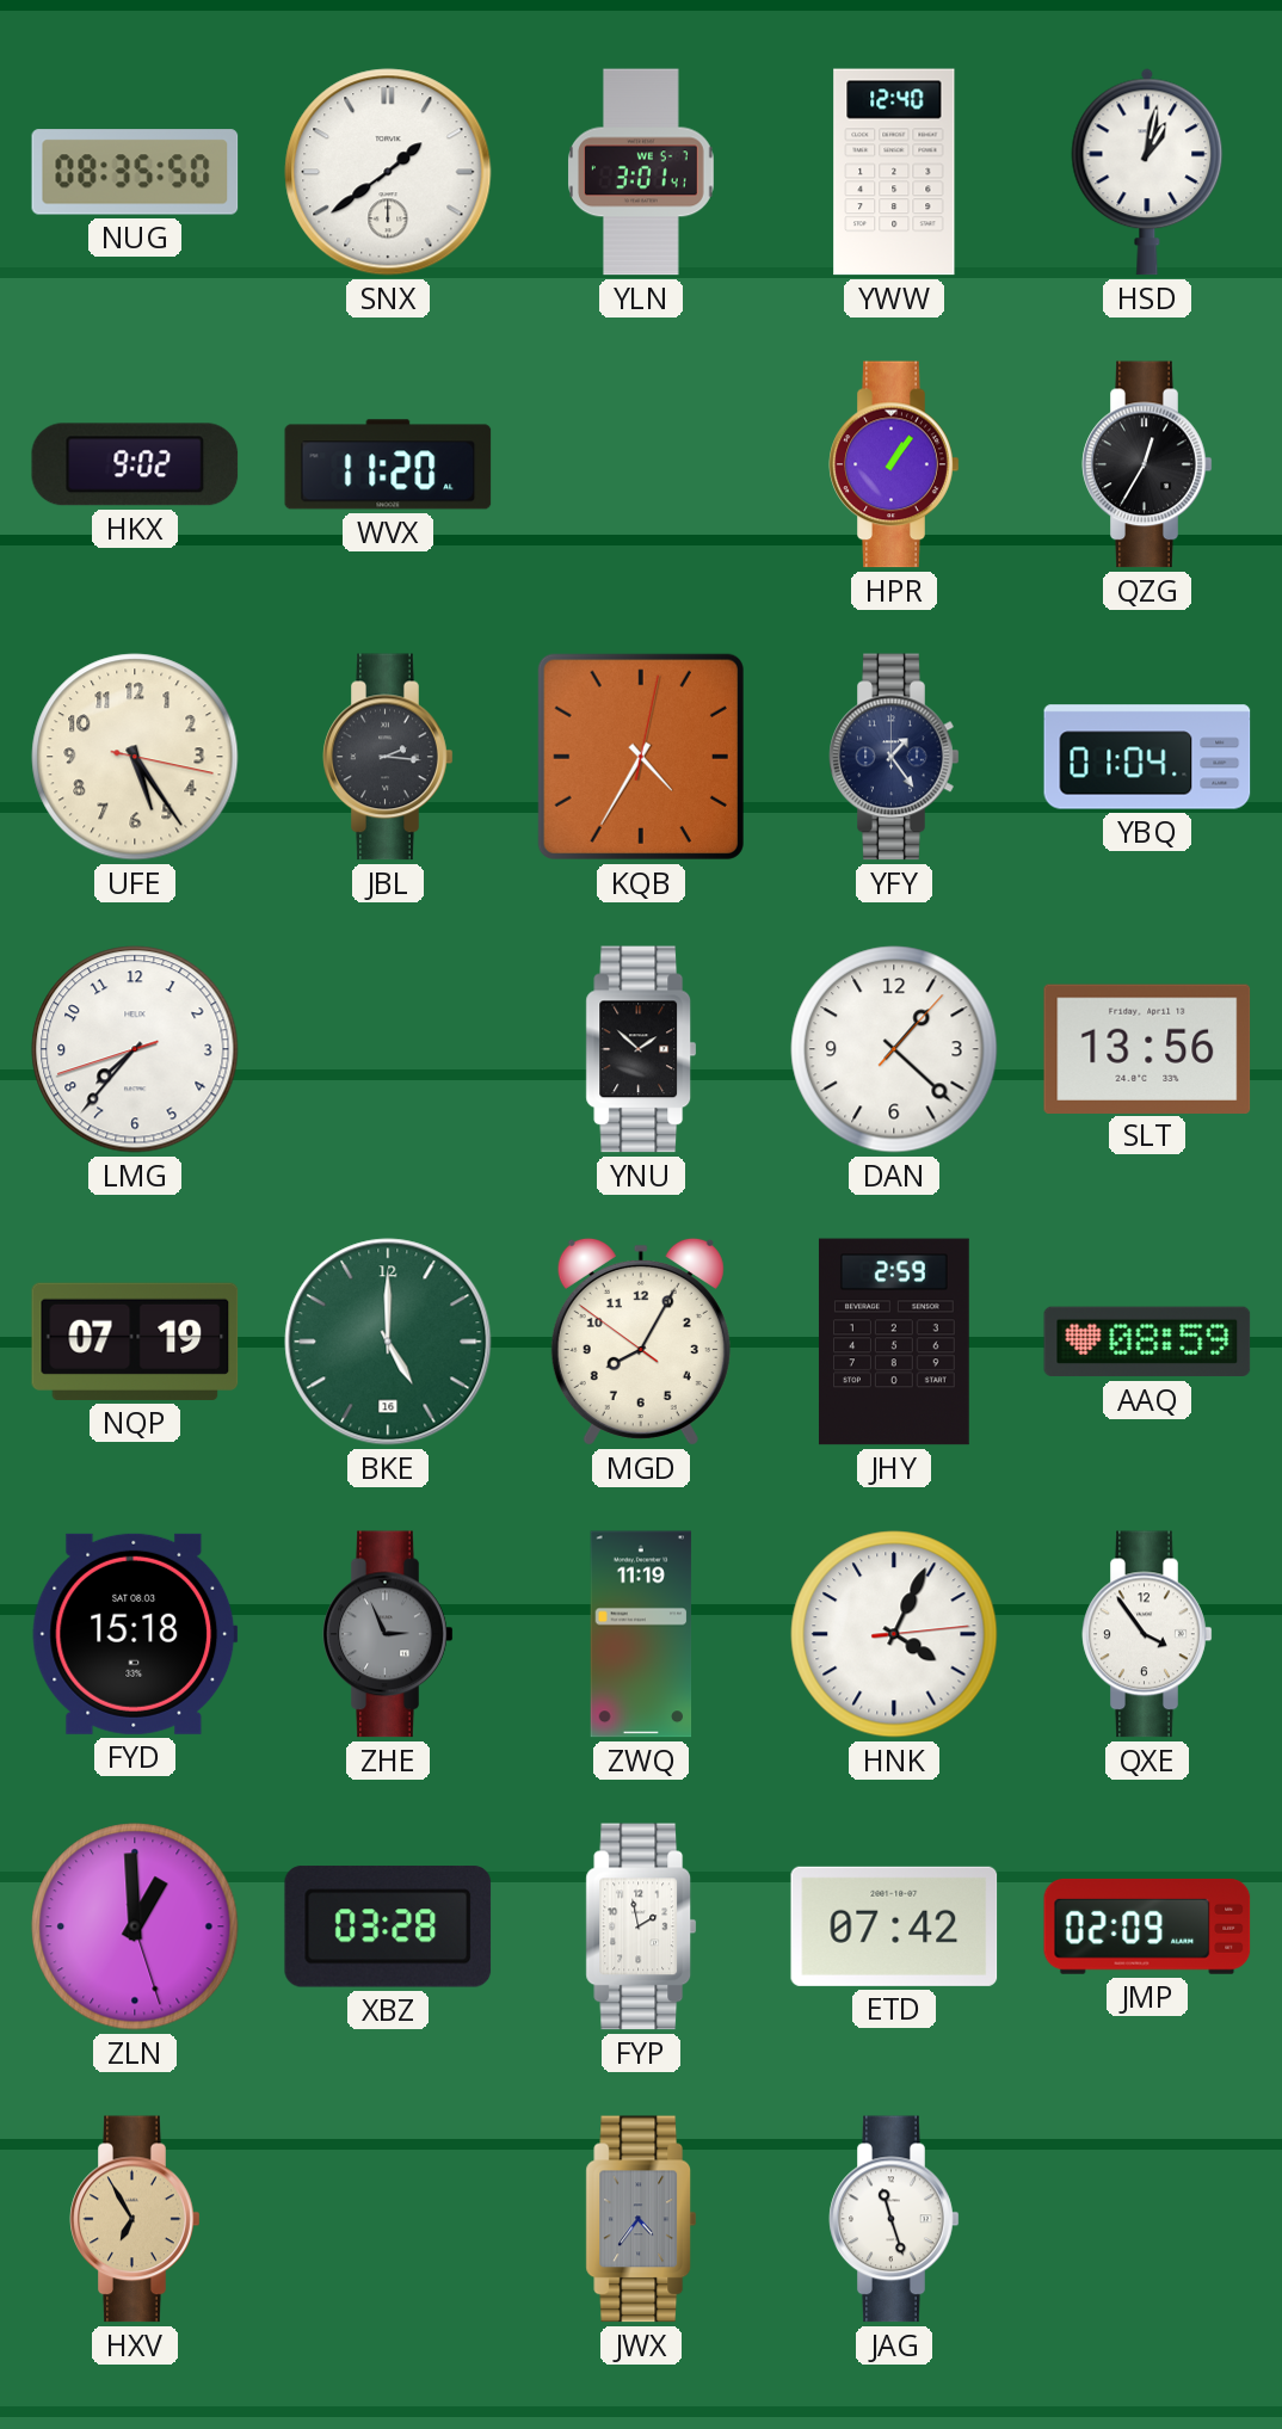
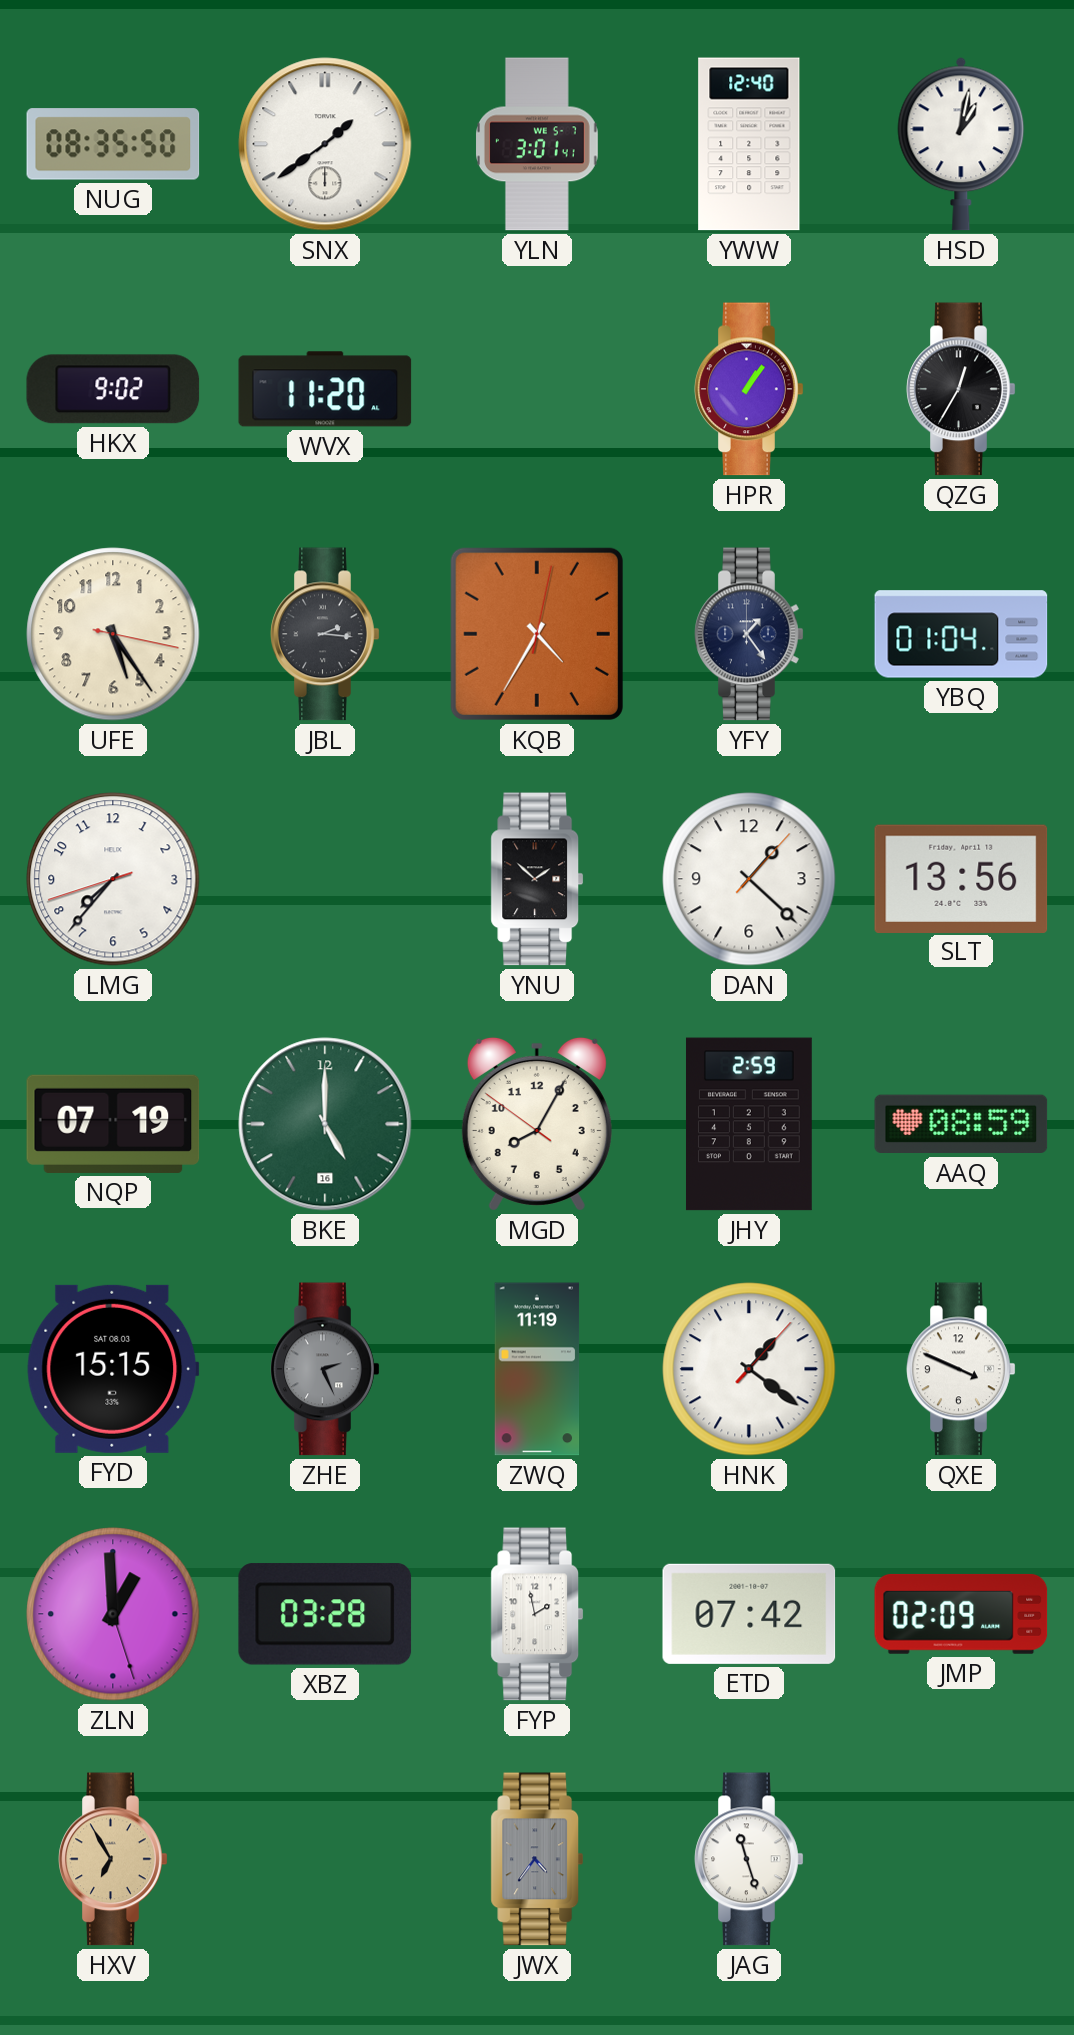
FYD: 15:18 -> 15:15
ZHE: 2:56 -> 2:26
HNK: 4:04 -> 1:21
QXE: 3:54 -> 3:49
